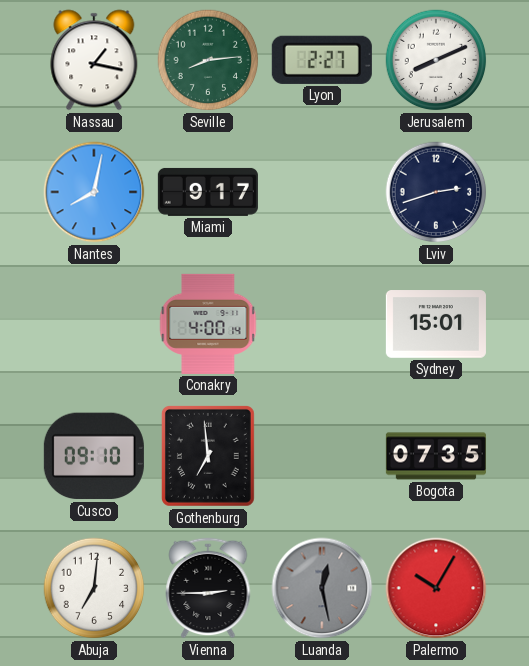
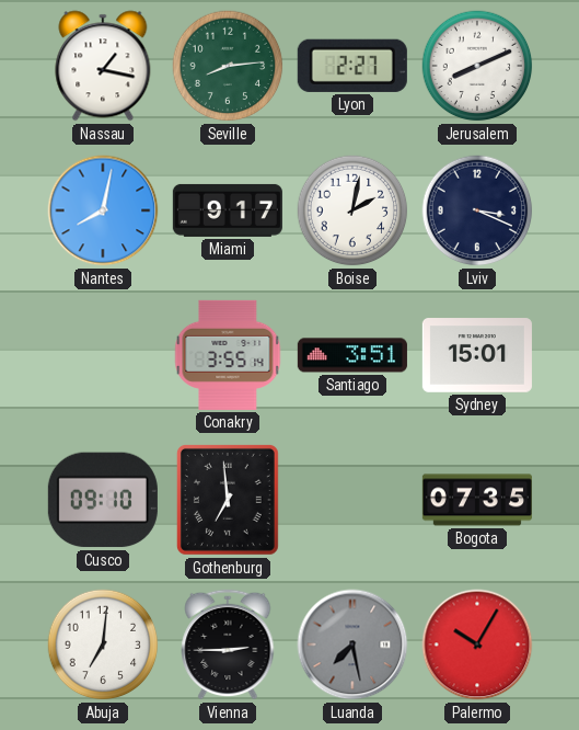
Boise: none -> 2:02
Lviv: 2:42 -> 3:19
Conakry: 4:00 -> 3:55
Santiago: none -> 3:51
Luanda: 12:28 -> 7:28
